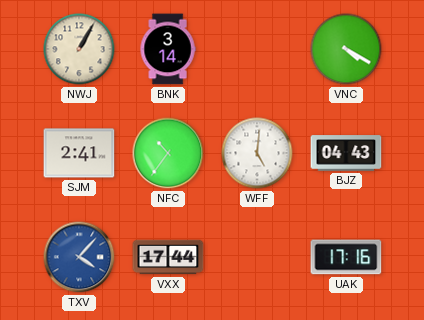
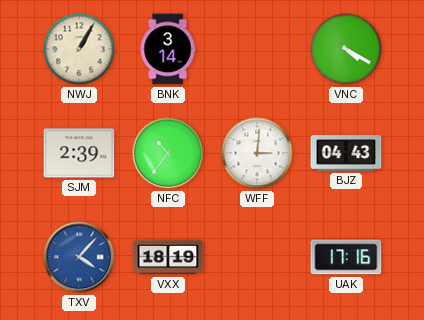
SJM: 2:41 -> 2:39
WFF: 5:01 -> 3:01
VXX: 17:44 -> 18:19
